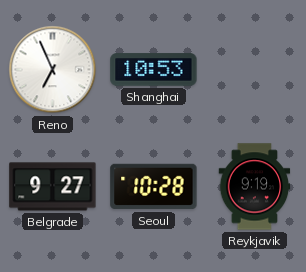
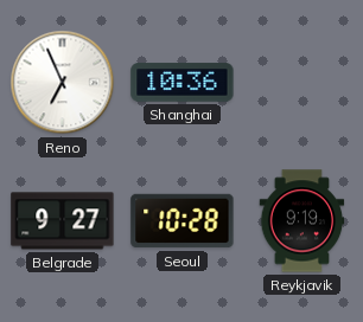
Shanghai: 10:53 -> 10:36
